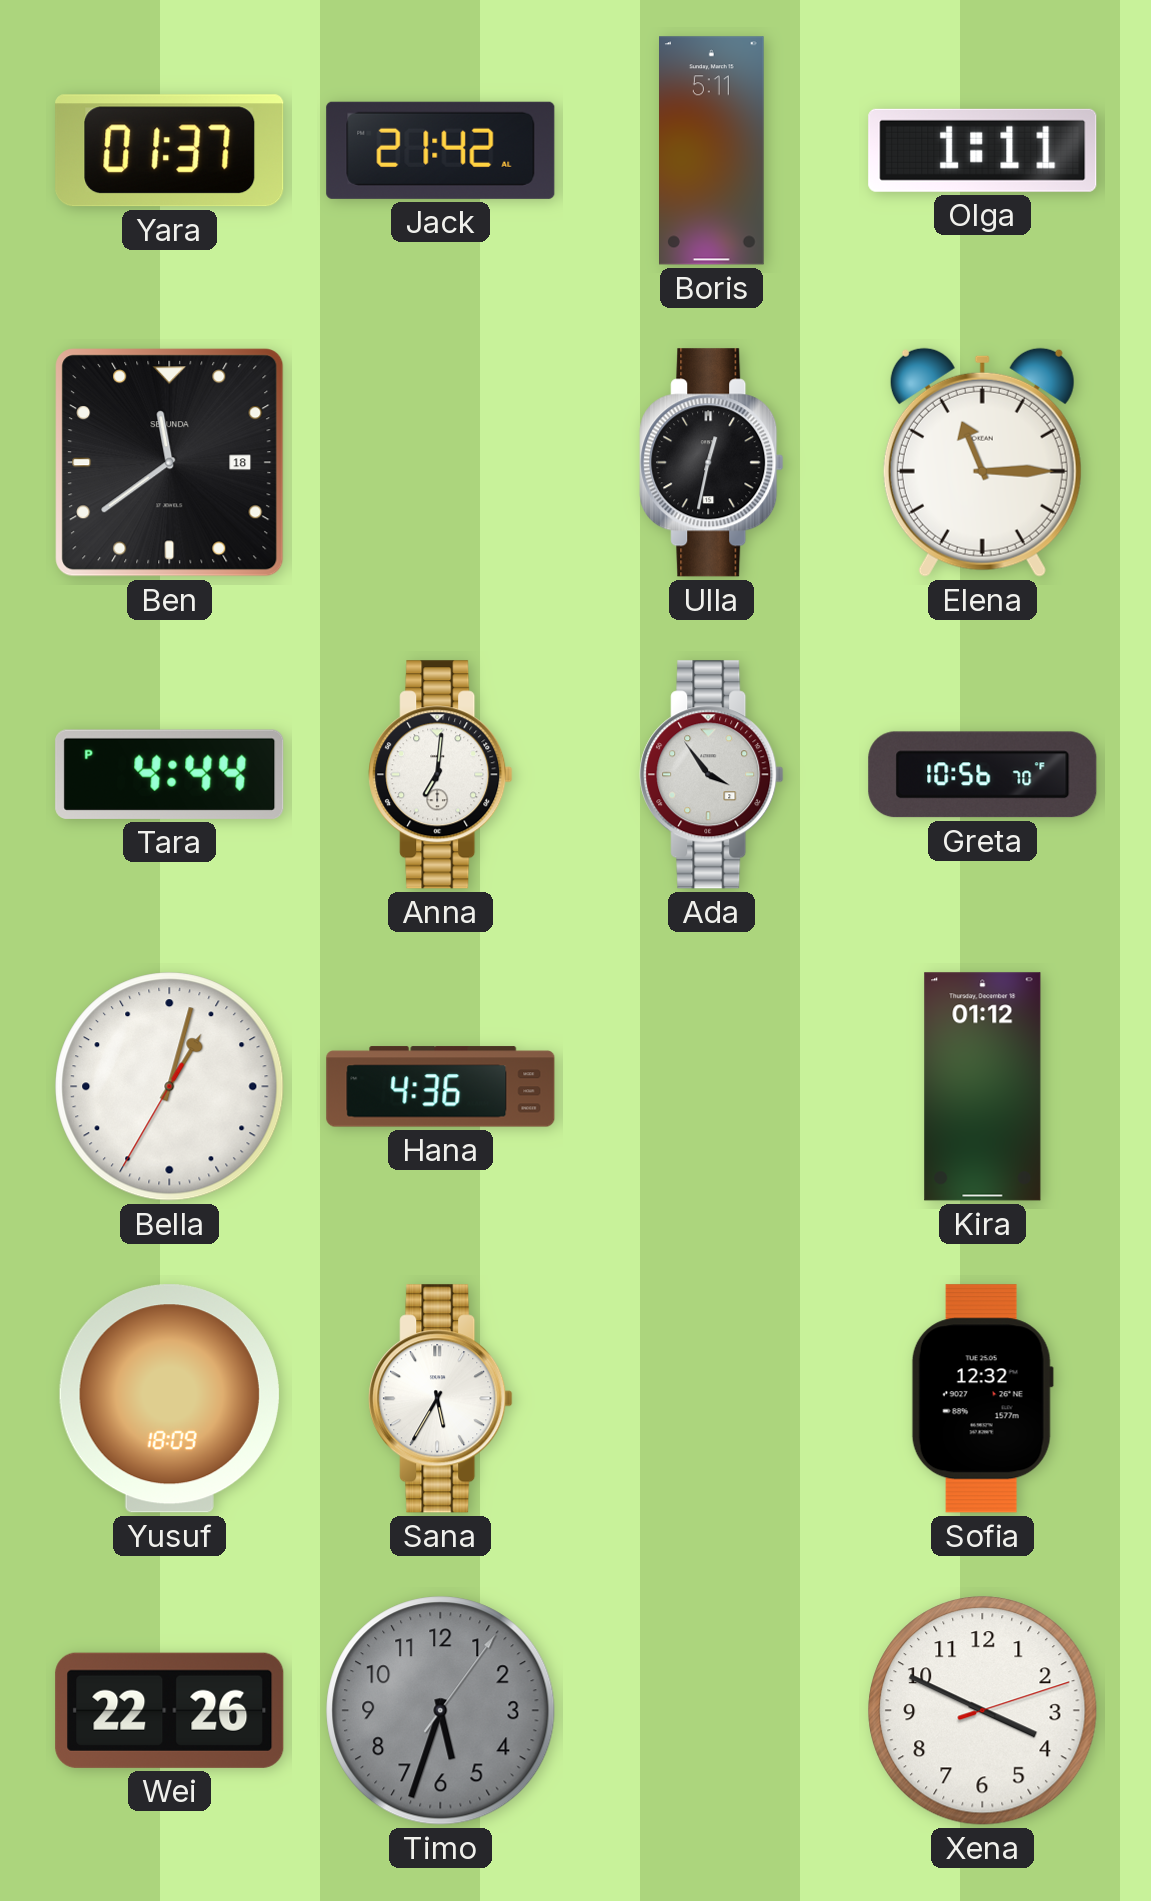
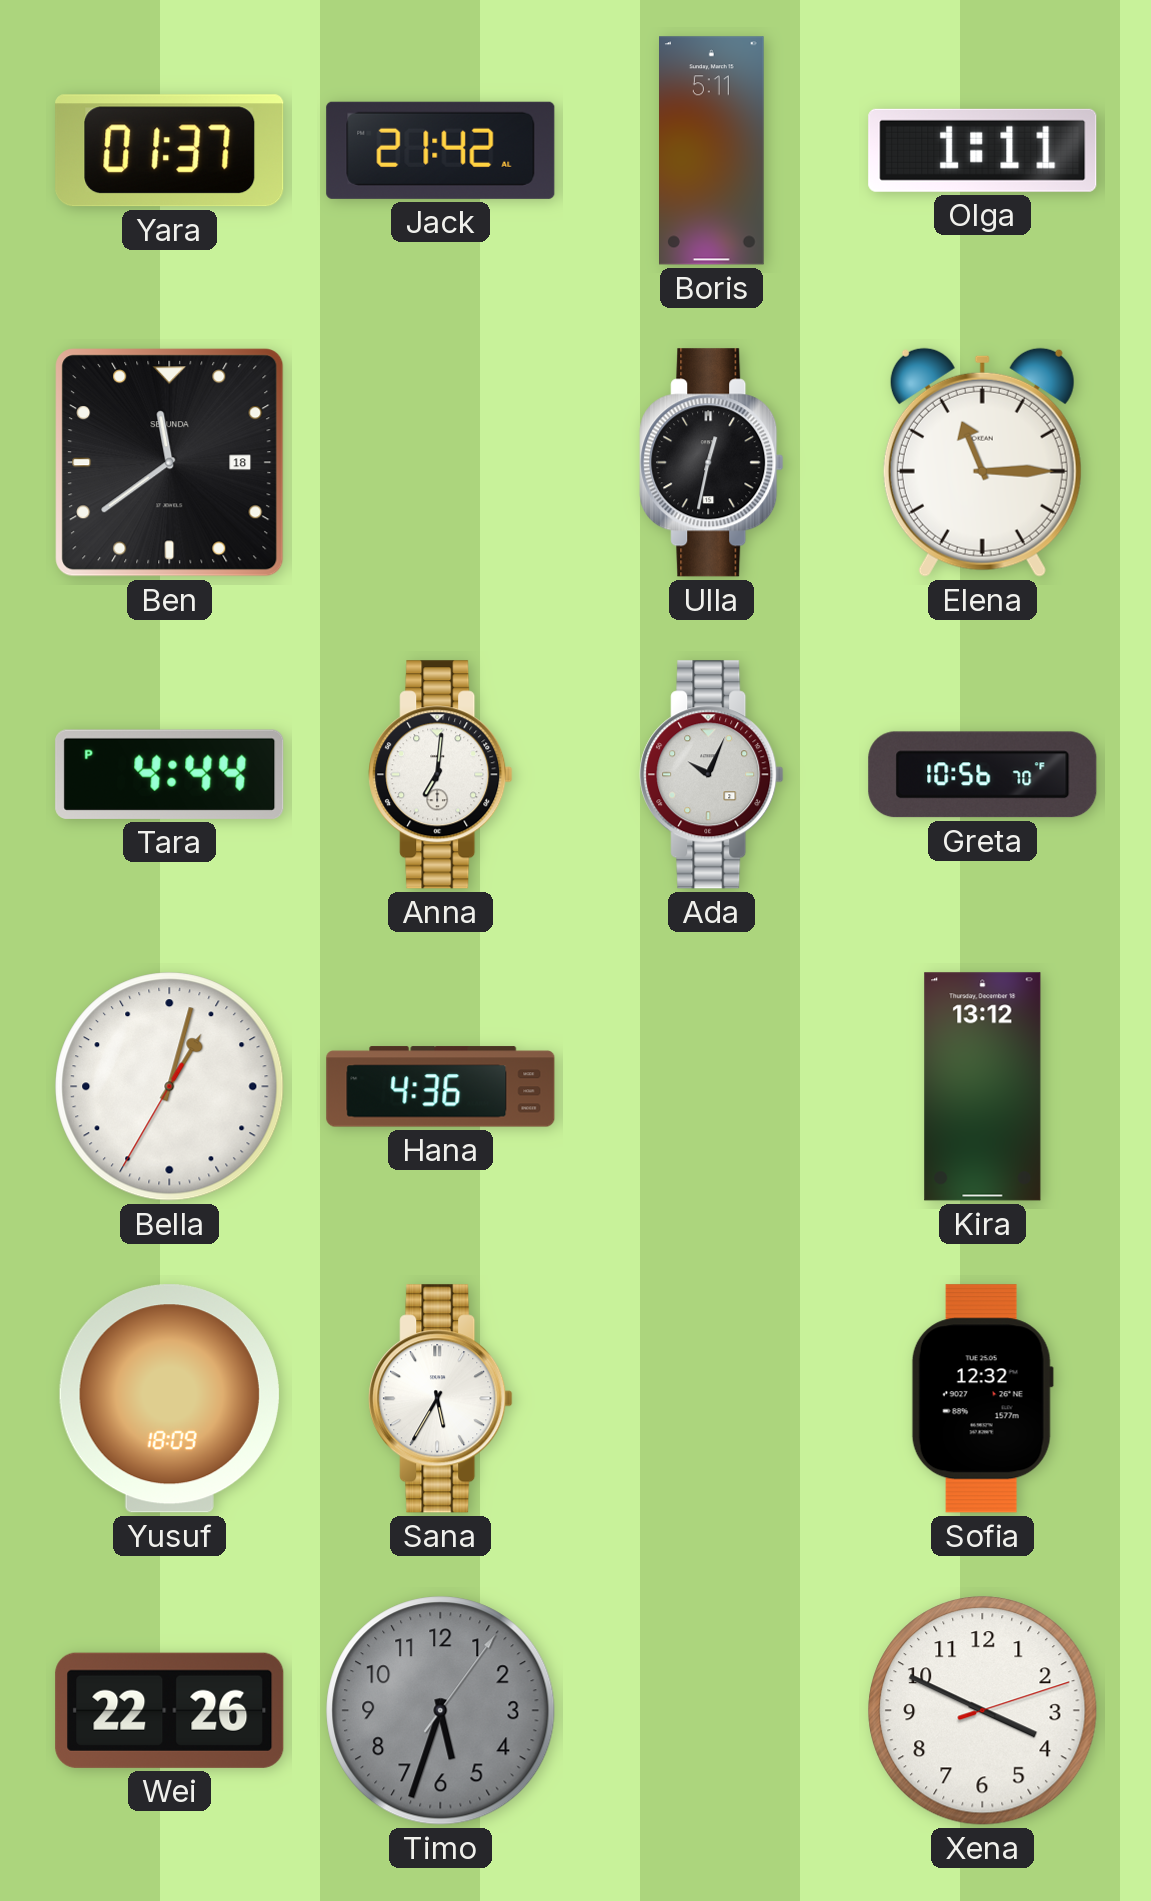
Ada: 3:54 -> 10:04
Kira: 01:12 -> 13:12
